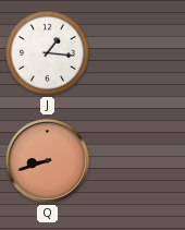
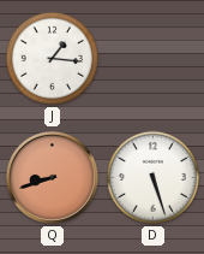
D: none -> 5:27
